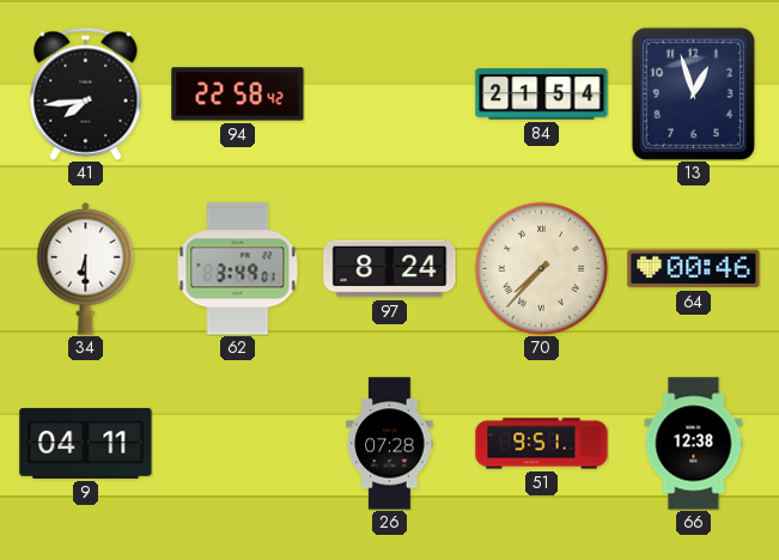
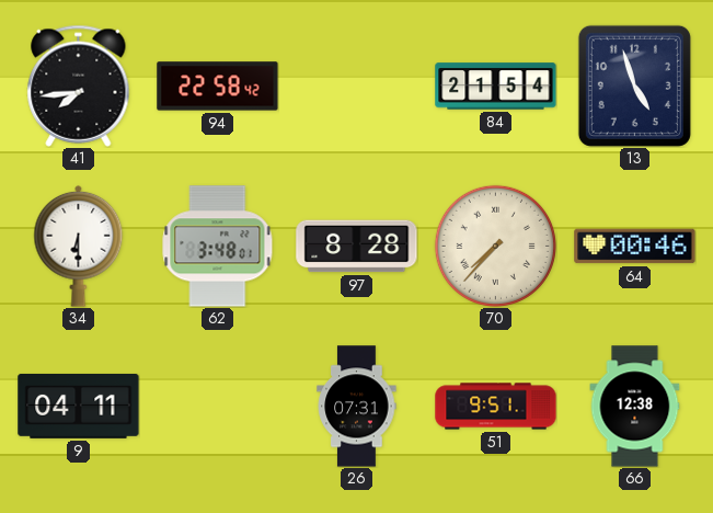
13: 12:57 -> 4:57
62: 3:49 -> 3:48
97: 8:24 -> 8:28
26: 07:28 -> 07:31
